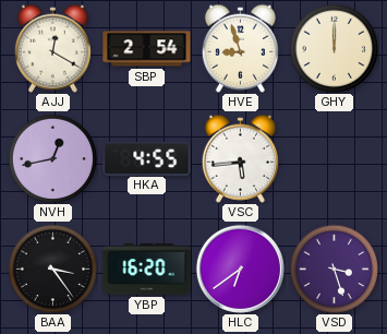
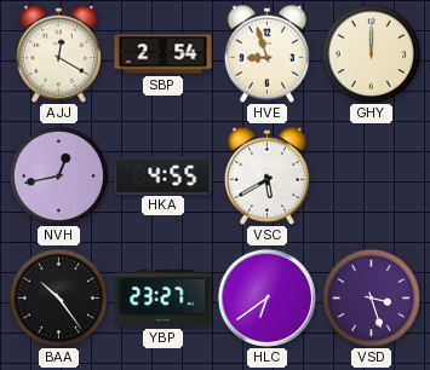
VSC: 5:44 -> 5:40
BAA: 3:24 -> 10:24
YBP: 16:20 -> 23:27
